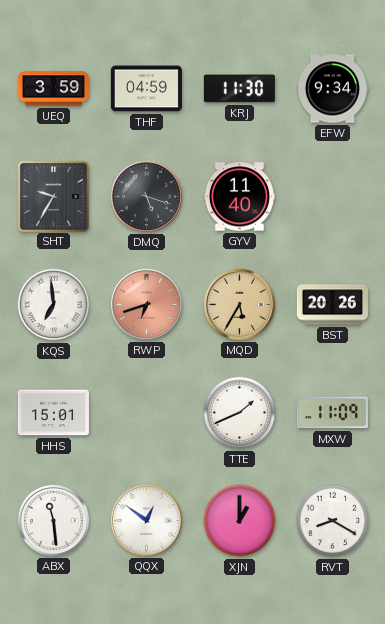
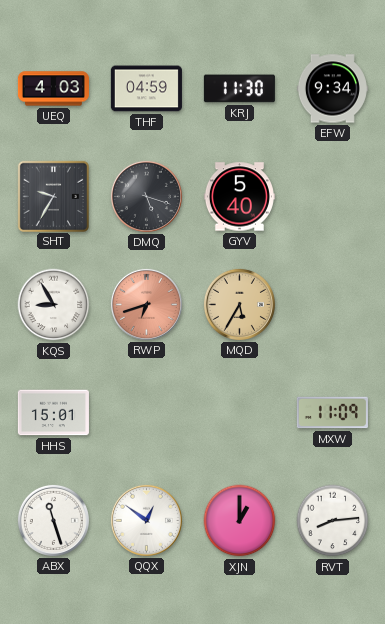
UEQ: 3:59 -> 4:03
GYV: 11:40 -> 5:40
KQS: 6:59 -> 8:55
BST: 20:26 -> none
TTE: 1:41 -> none
ABX: 11:29 -> 11:27
RVT: 8:20 -> 8:14
